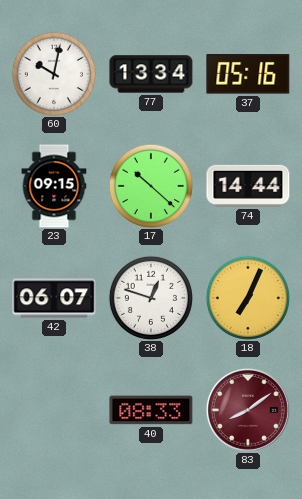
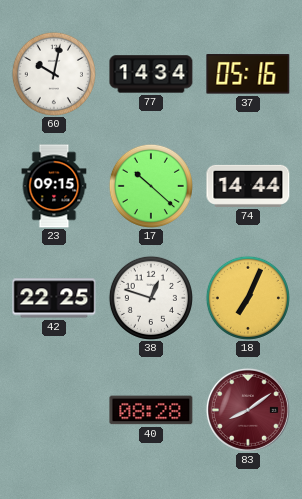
77: 13:34 -> 14:34
42: 06:07 -> 22:25
40: 08:33 -> 08:28
